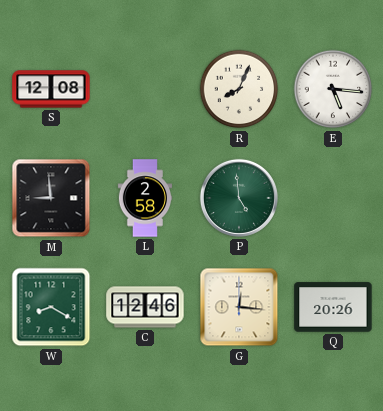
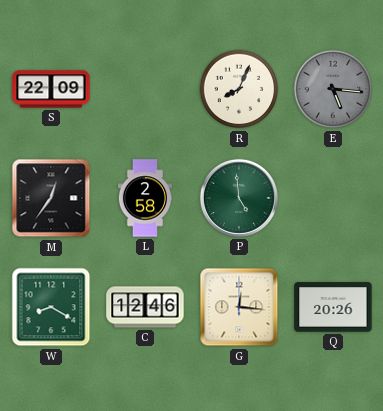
S: 12:08 -> 22:09
E dial: white -> grey
M: 8:59 -> 12:36
